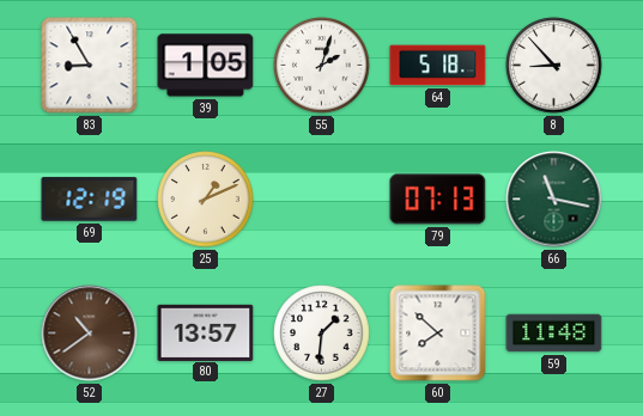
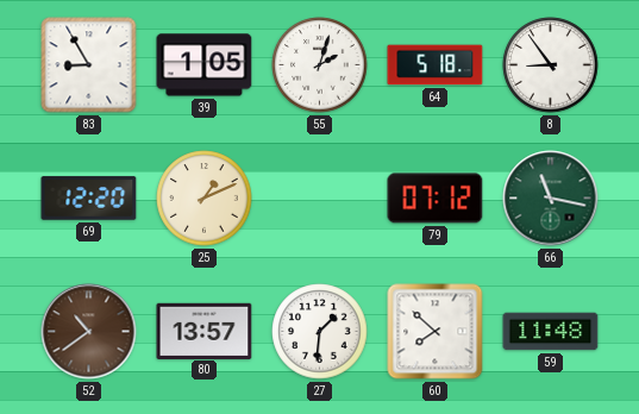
8: 8:53 -> 8:54
69: 12:19 -> 12:20
79: 07:13 -> 07:12
